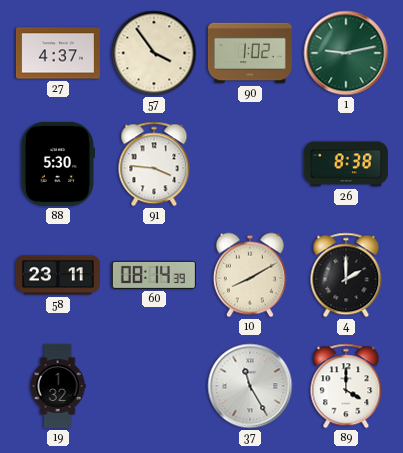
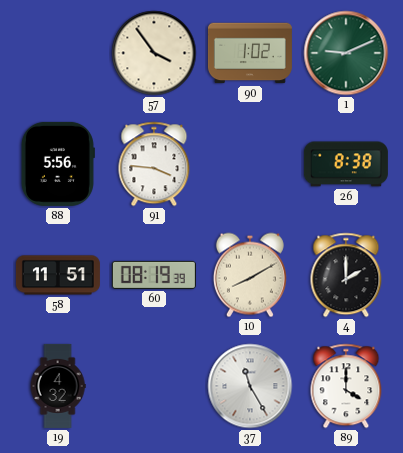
27: 4:37 -> none
1: 9:13 -> 9:11
88: 5:30 -> 5:56
58: 23:11 -> 11:51
60: 08:14 -> 08:19
19: 1:32 -> 4:32
